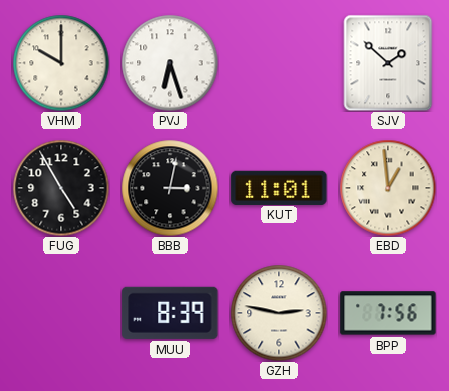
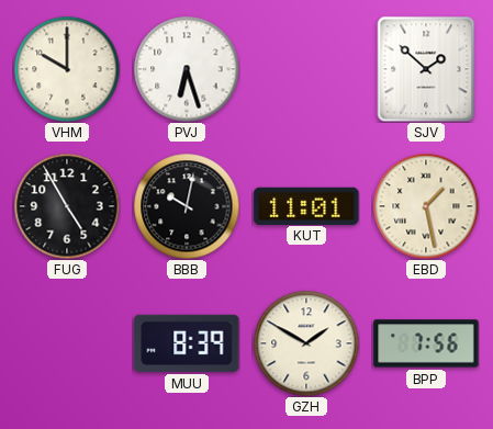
BBB: 3:02 -> 10:02
EBD: 12:59 -> 1:28
GZH: 2:47 -> 1:50
